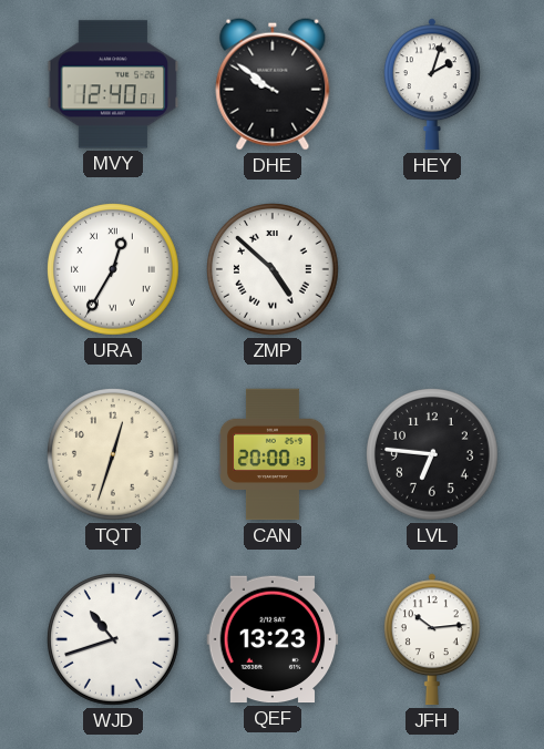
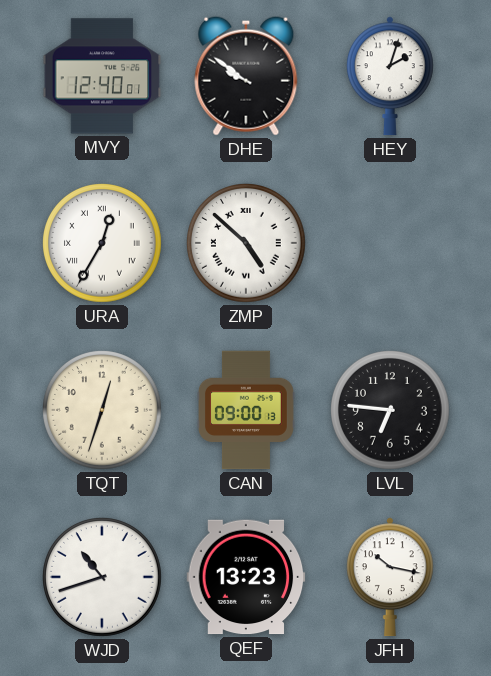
CAN: 20:00 -> 09:00
JFH: 10:14 -> 10:17
